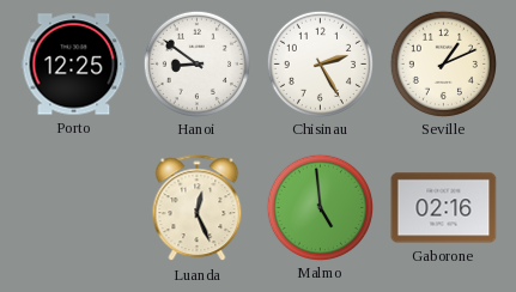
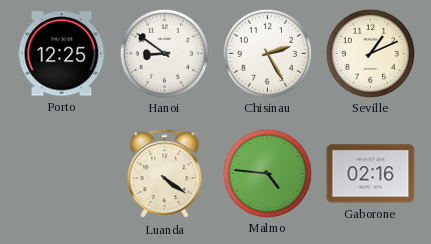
Luanda: 12:26 -> 4:21
Malmo: 4:59 -> 4:46
